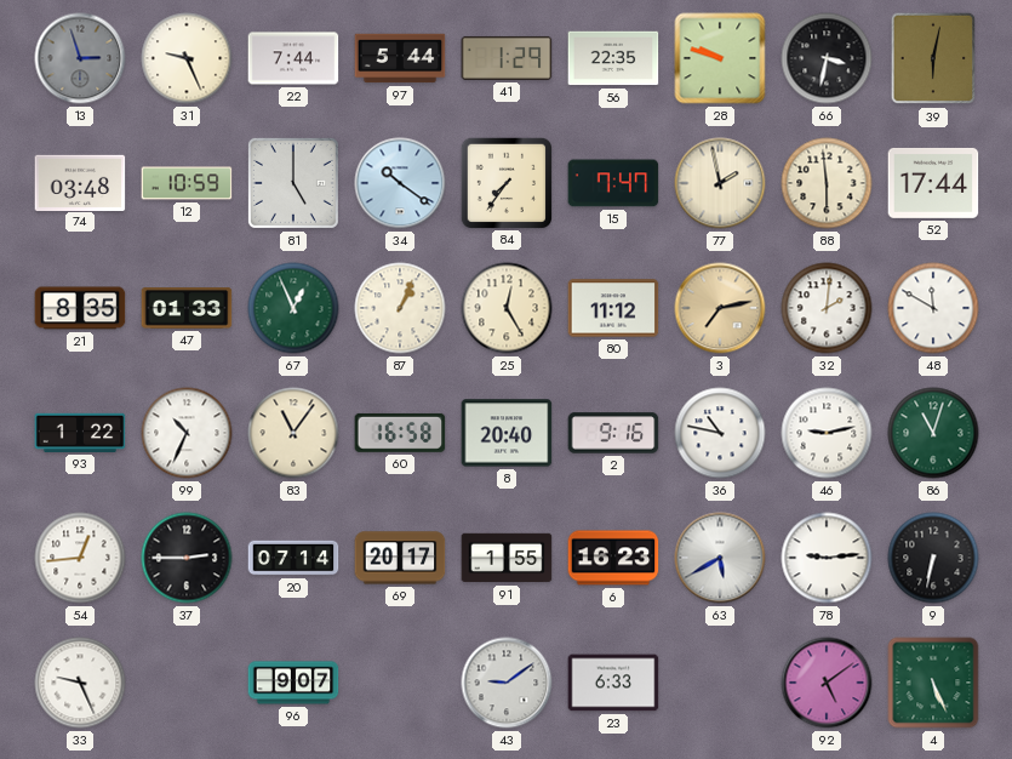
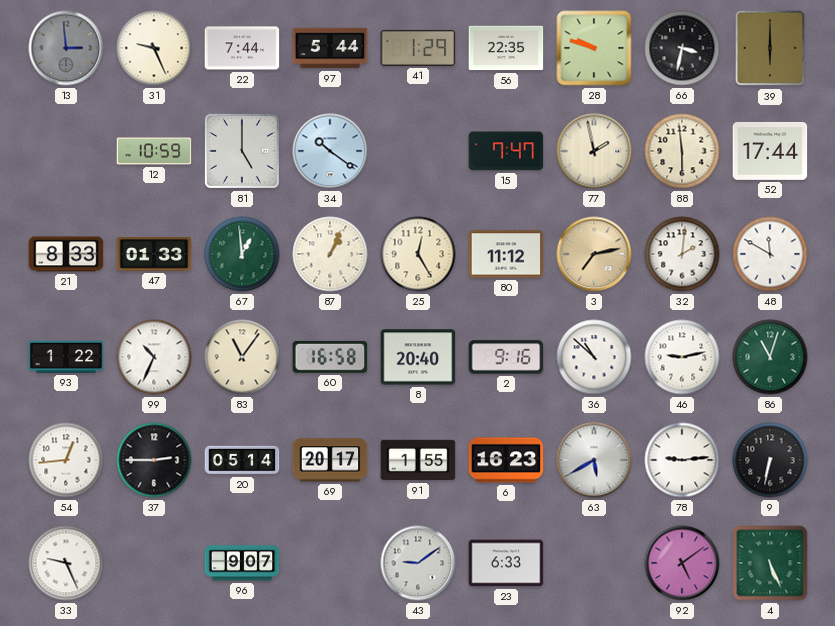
13: 2:57 -> 2:59
39: 6:02 -> 6:00
74: 03:48 -> none
84: 7:36 -> none
21: 8:35 -> 8:33
67: 12:56 -> 12:59
36: 10:47 -> 10:52
20: 07:14 -> 05:14
